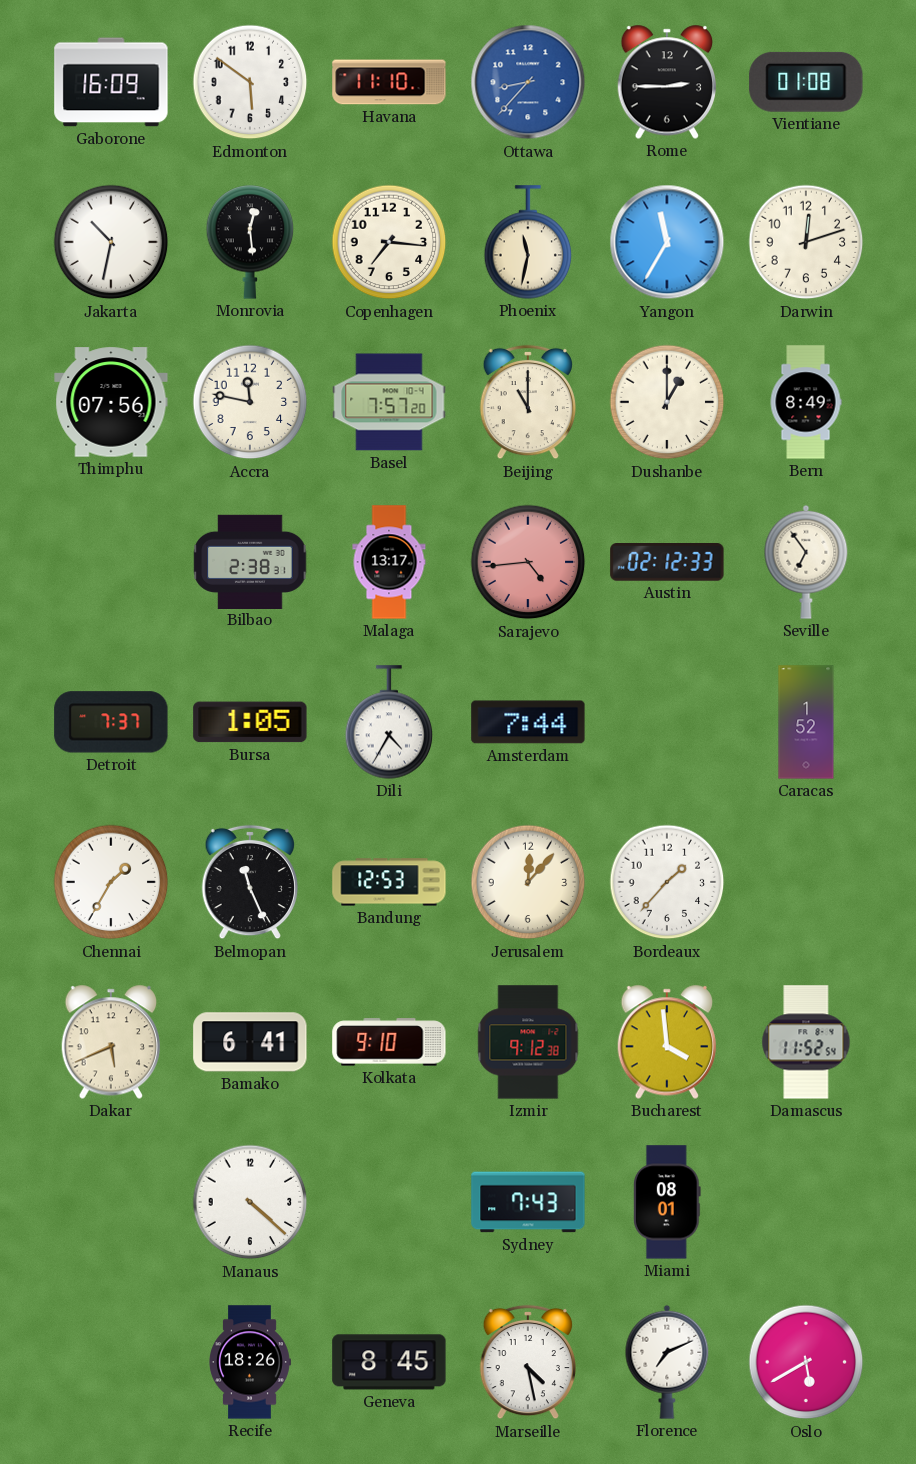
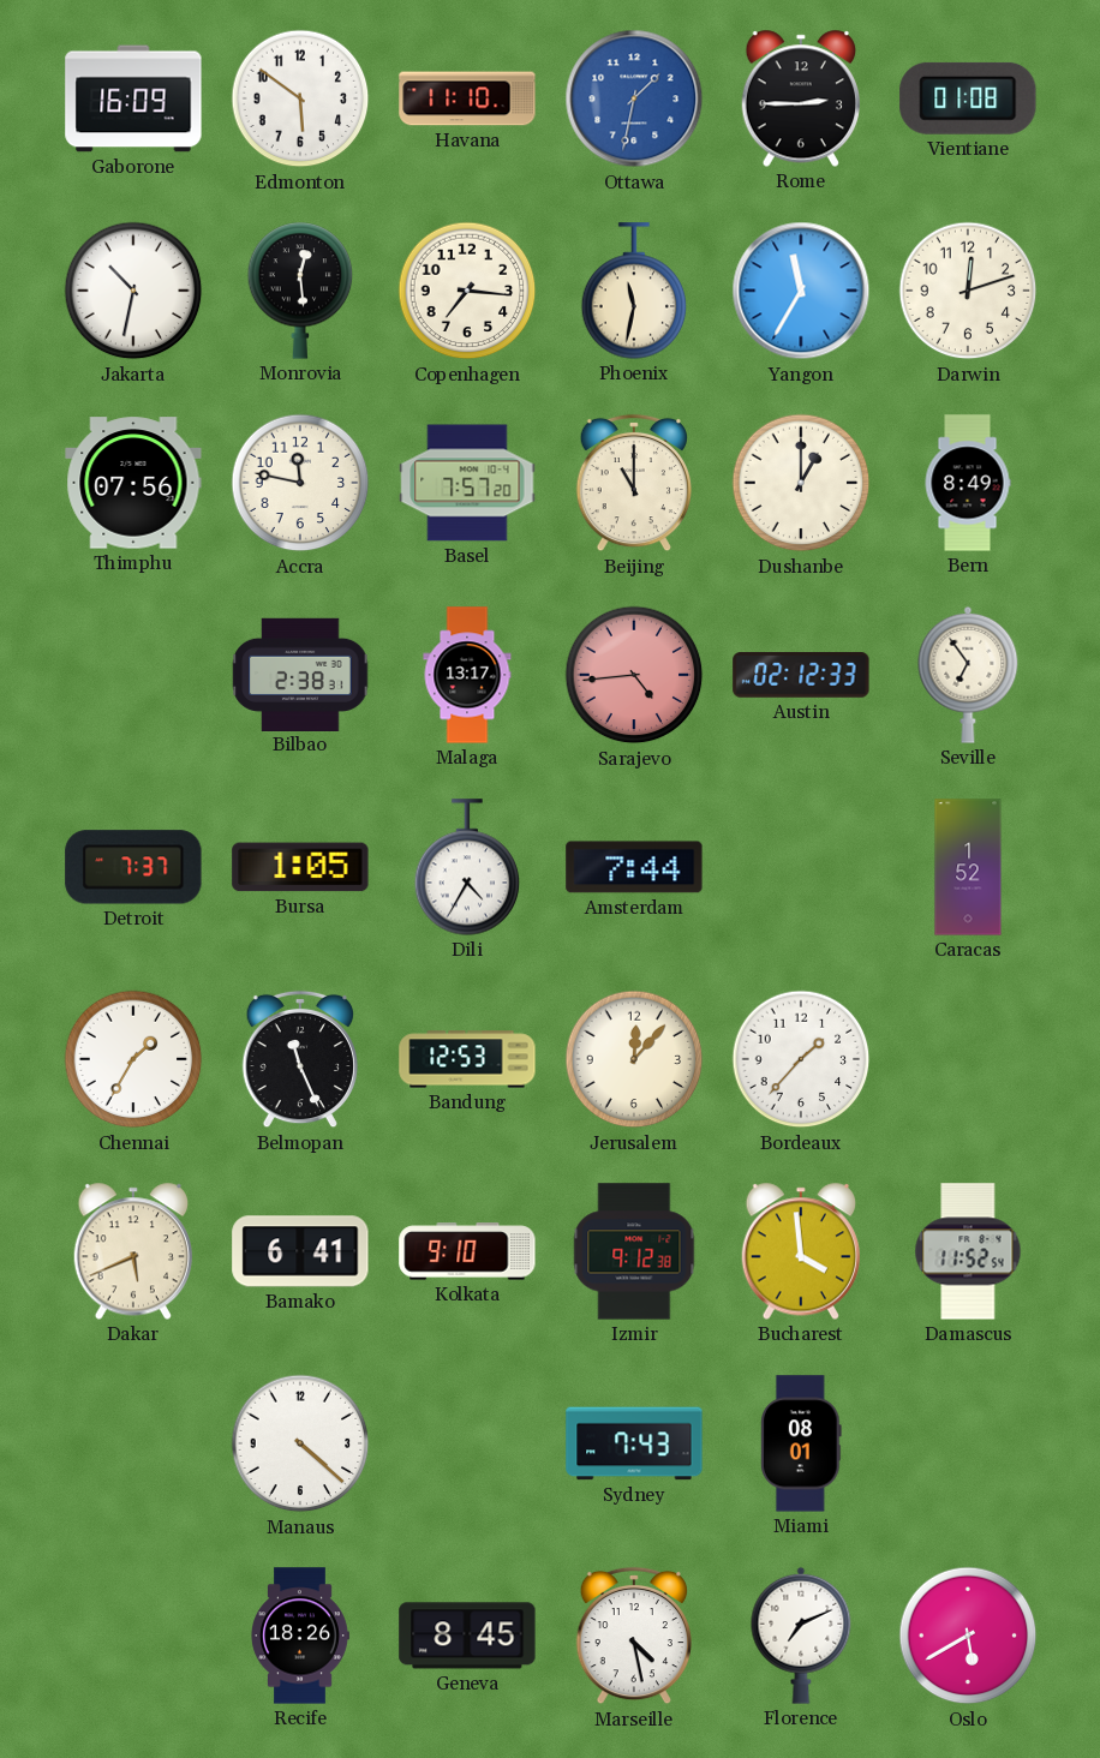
Ottawa: 8:37 -> 1:32
